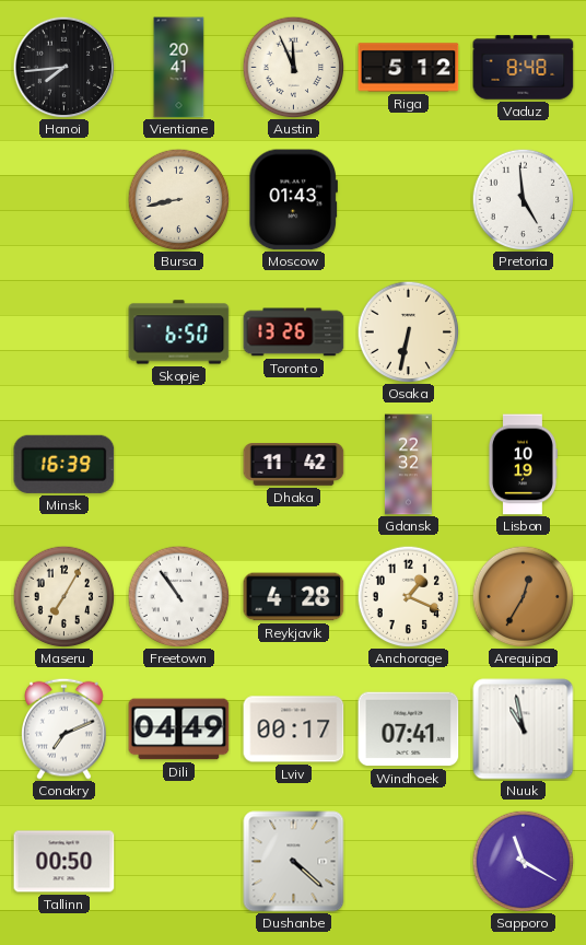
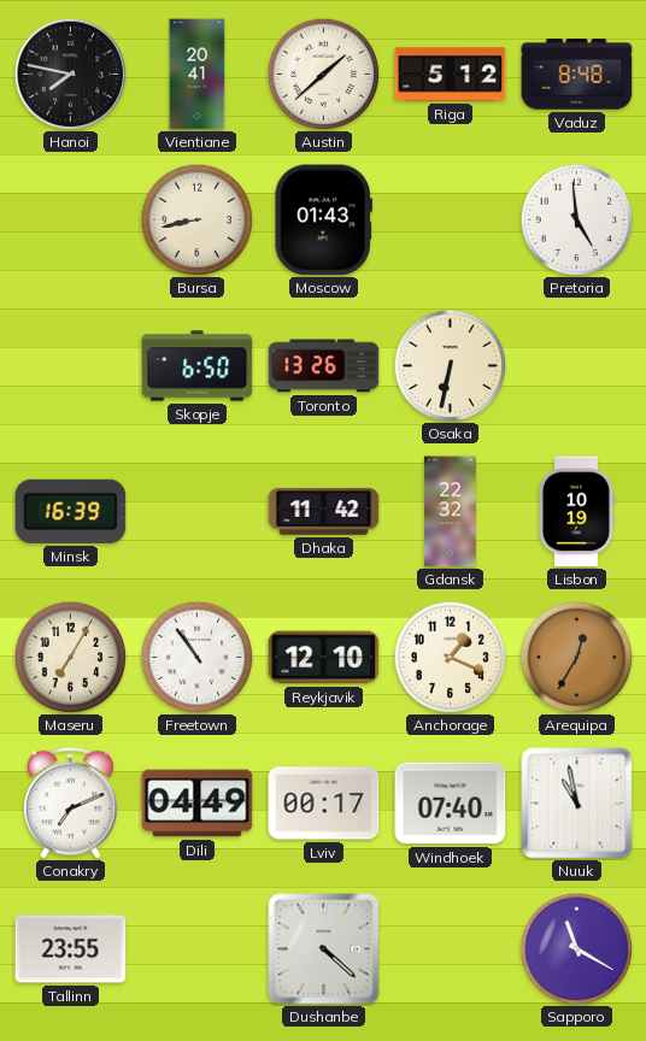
Hanoi: 7:44 -> 7:47
Austin: 11:56 -> 1:38
Reykjavik: 4:28 -> 12:10
Windhoek: 07:41 -> 07:40
Tallinn: 00:50 -> 23:55
